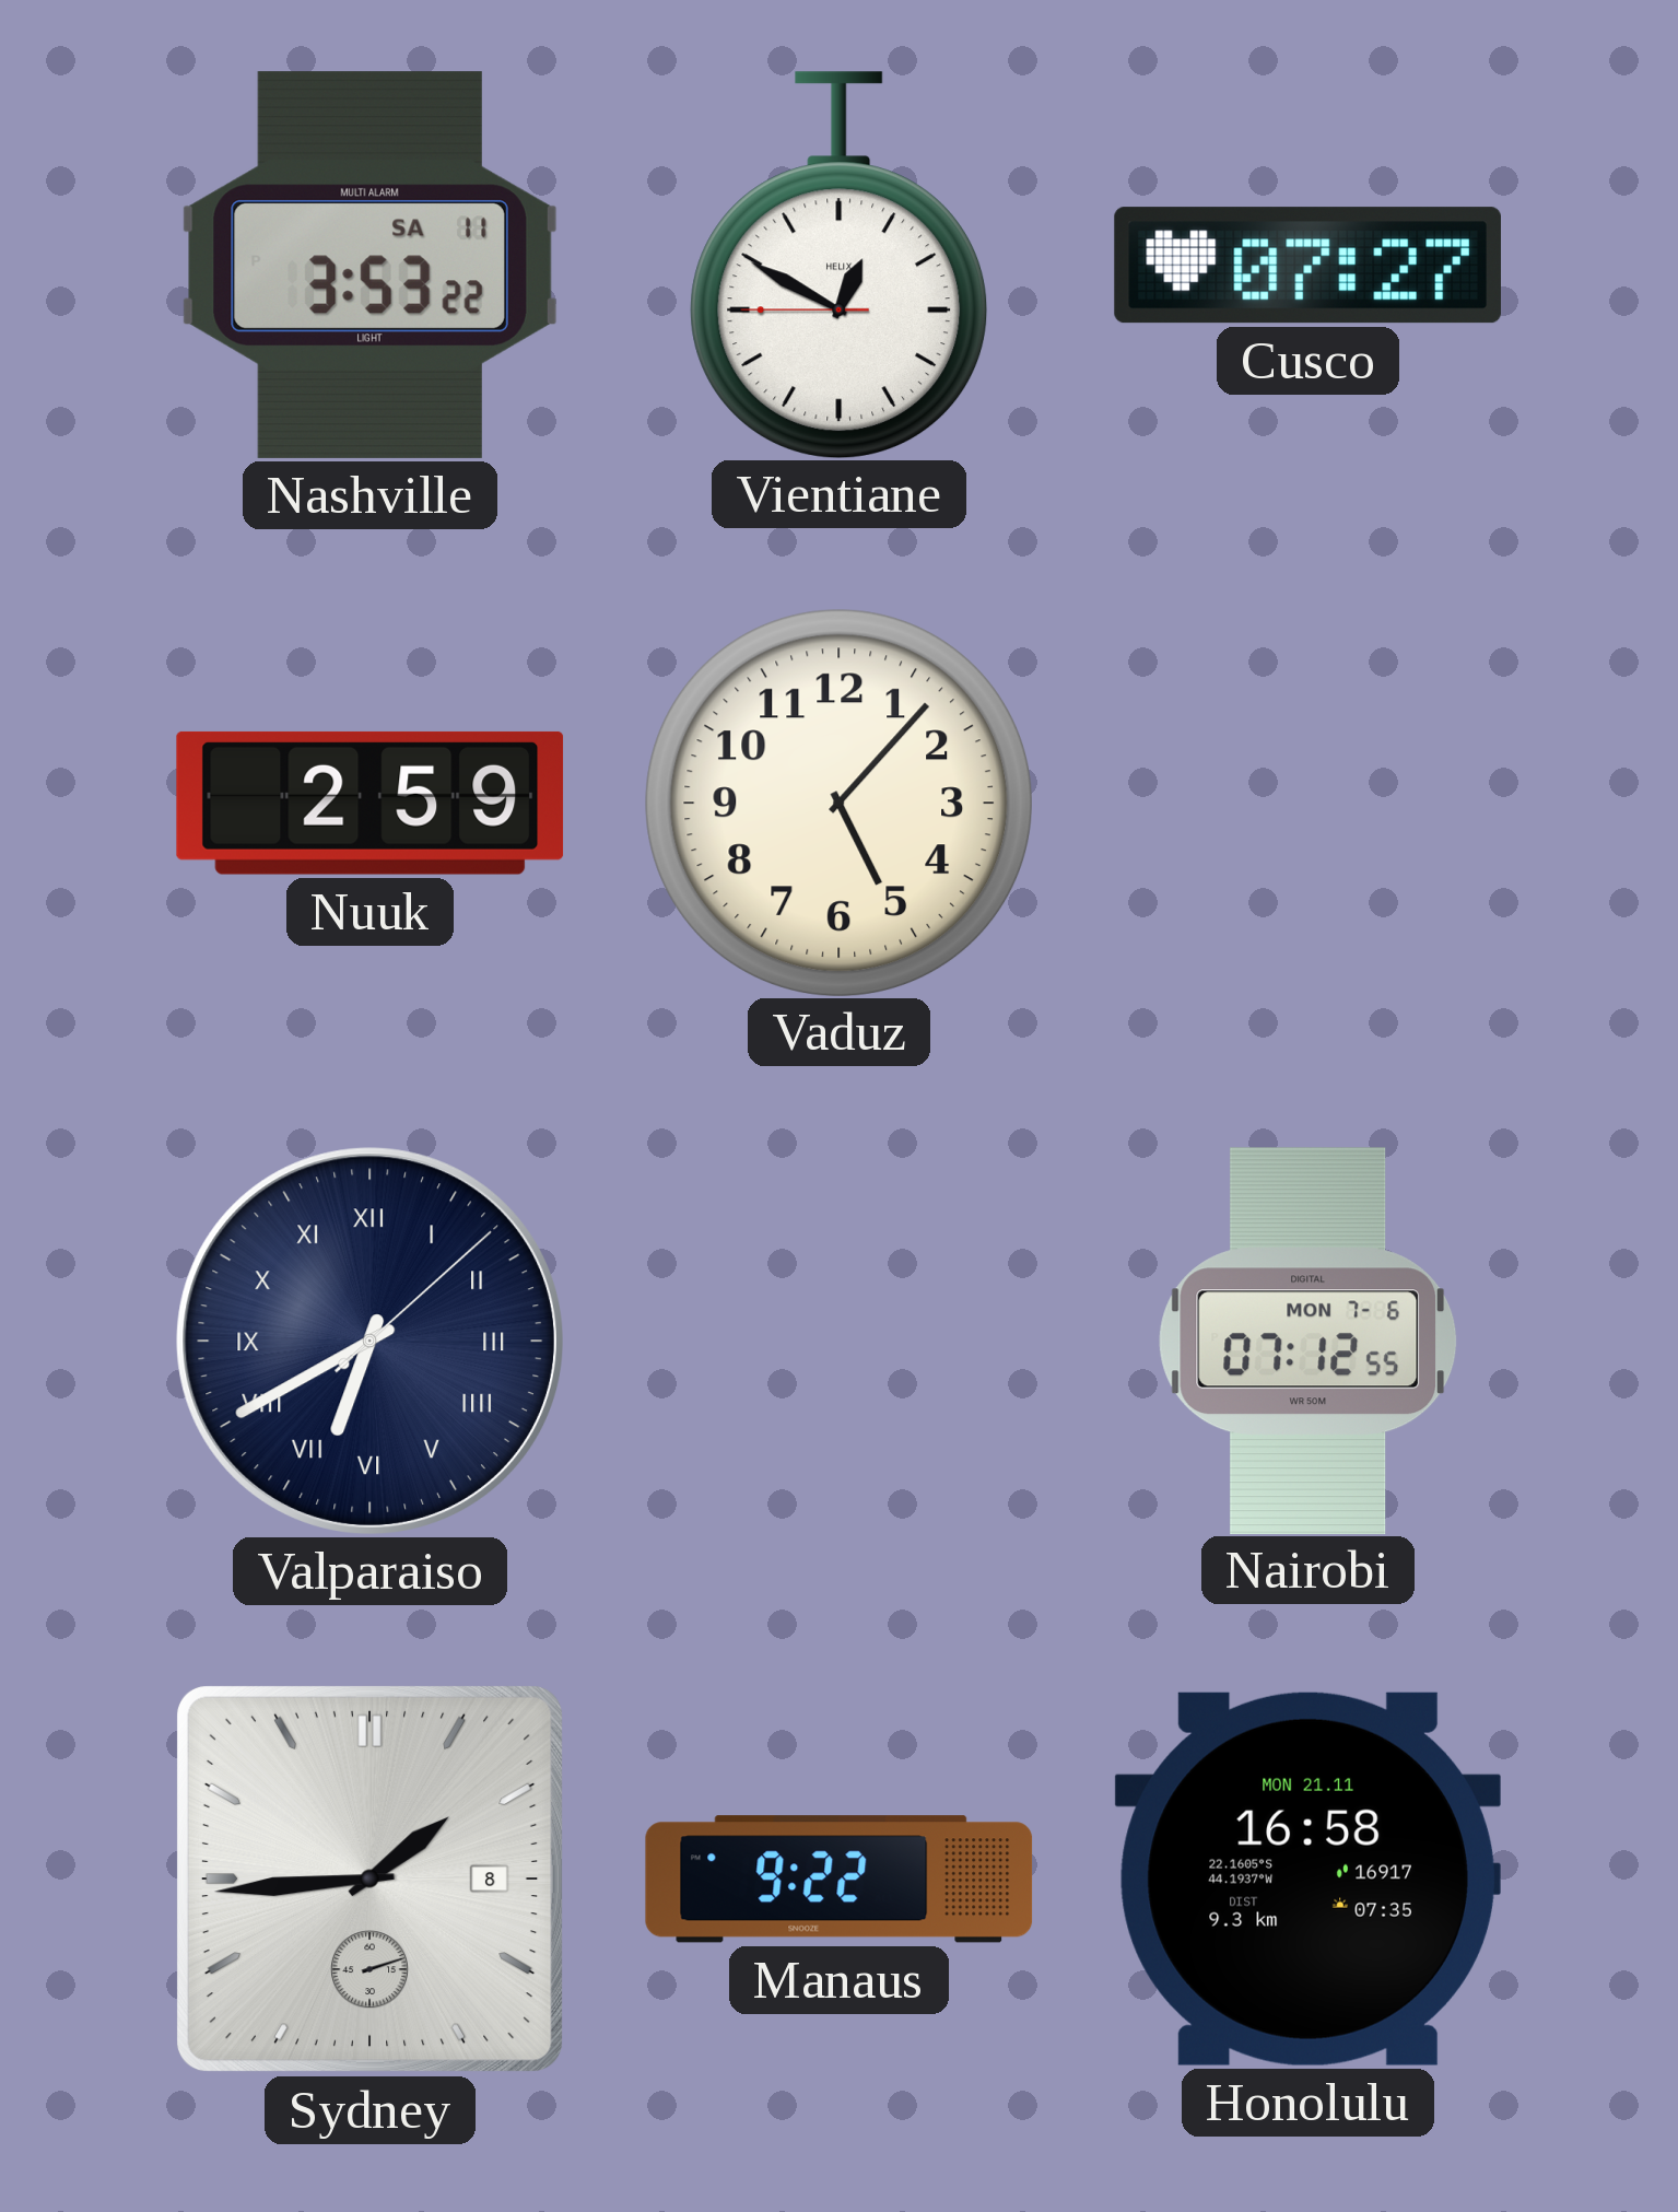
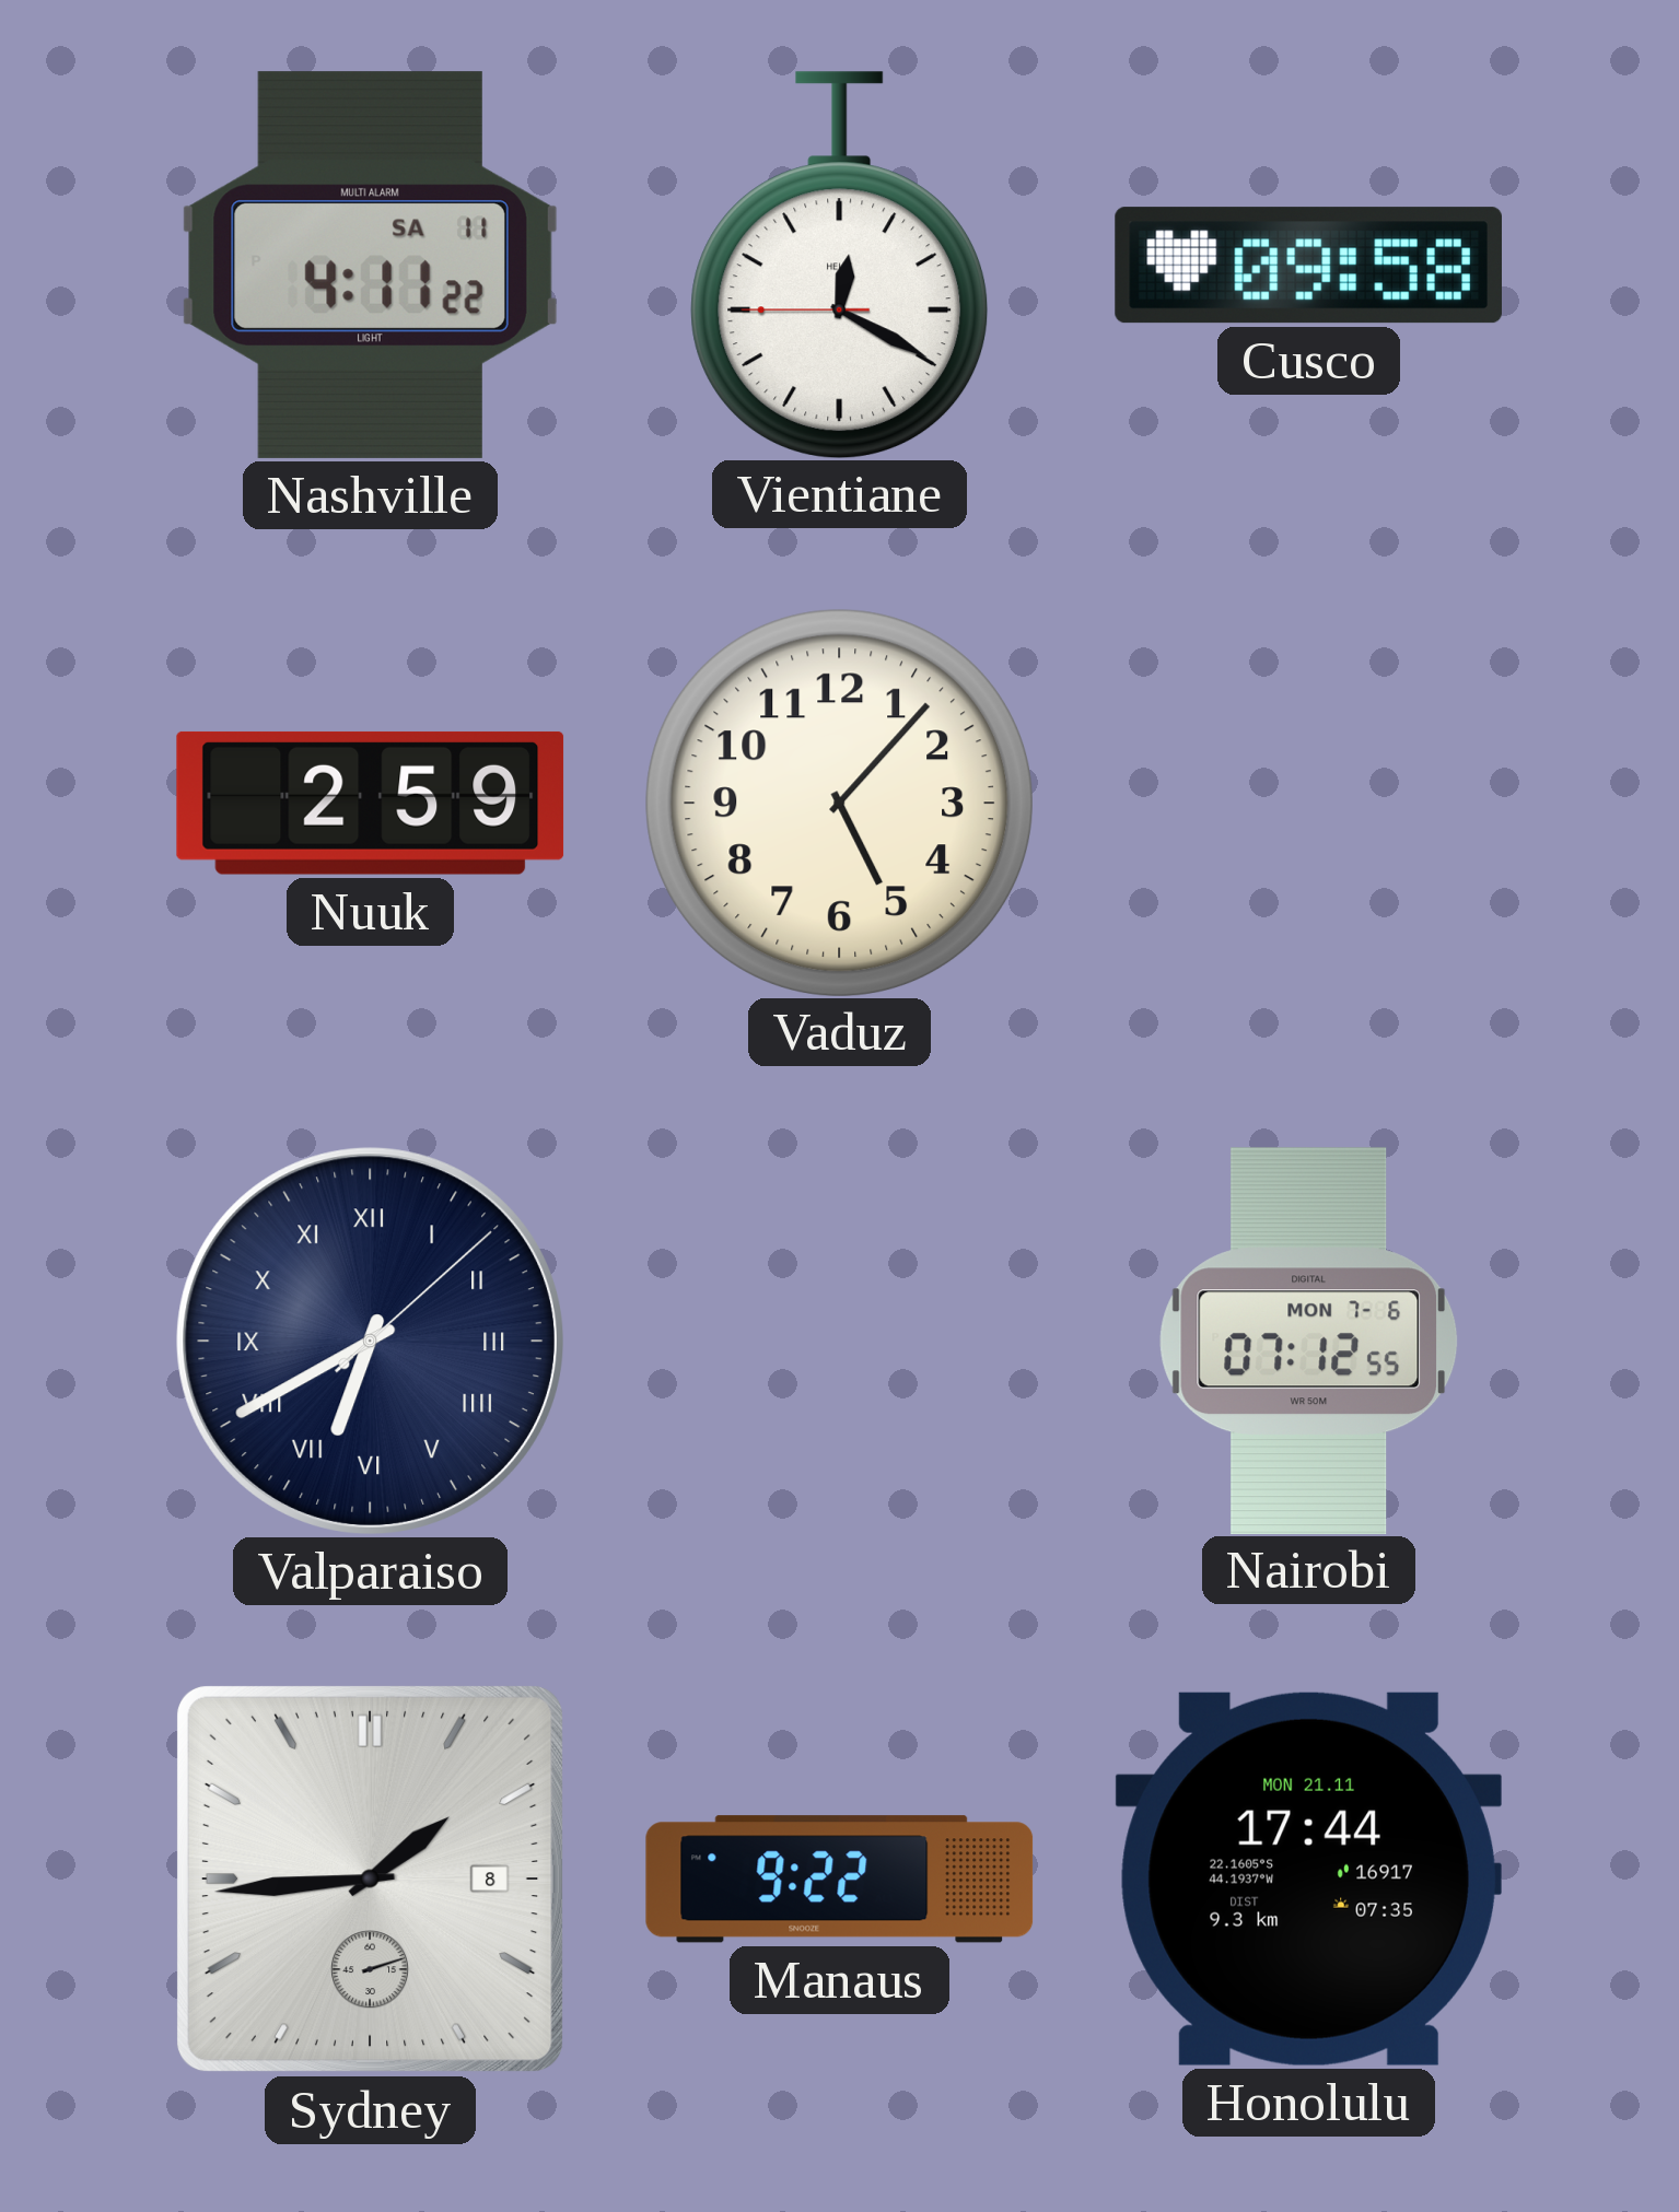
Nashville: 3:53 -> 4:11
Vientiane: 12:49 -> 12:19
Cusco: 07:27 -> 09:58
Honolulu: 16:58 -> 17:44
